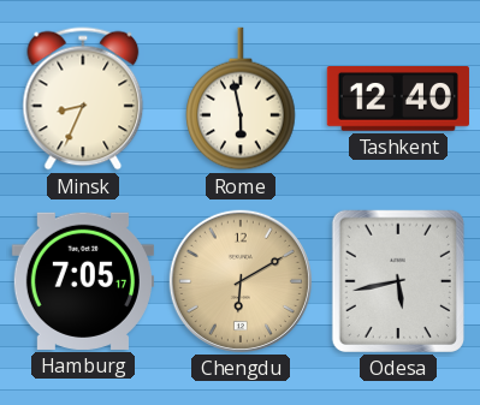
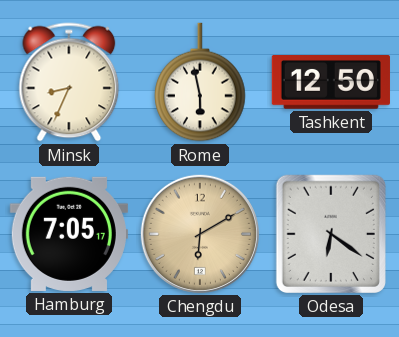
Tashkent: 12:40 -> 12:50
Odesa: 5:43 -> 6:21
